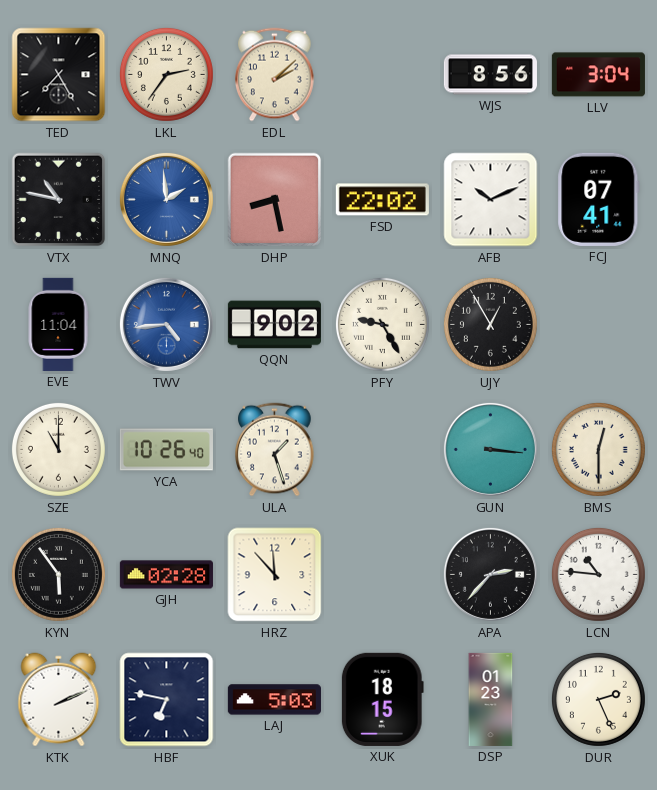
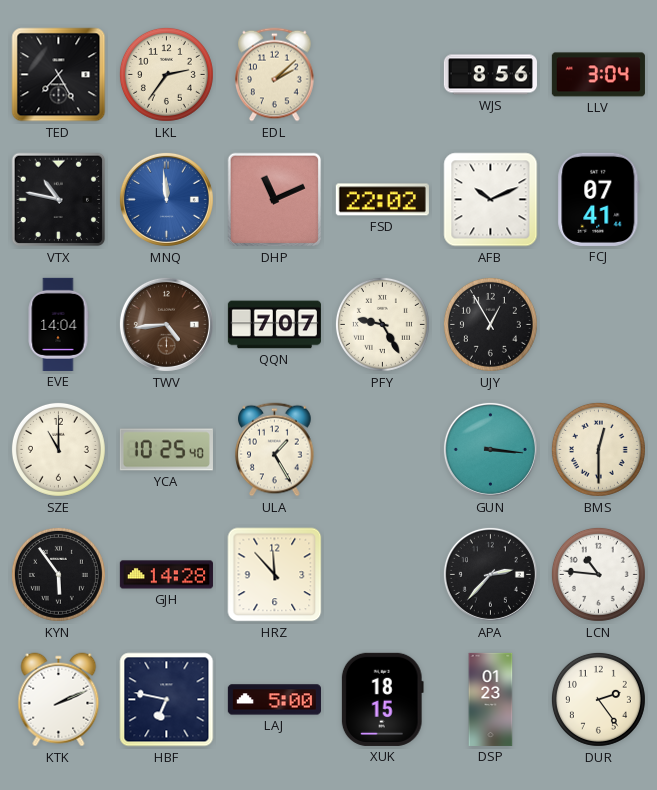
MNQ: 1:59 -> 11:59
DHP: 8:28 -> 11:11
EVE: 11:04 -> 14:04
TWV dial: blue -> brown
QQN: 9:02 -> 7:07
YCA: 10:26 -> 10:25
ULA: 1:27 -> 1:25
GJH: 02:28 -> 14:28
LAJ: 5:03 -> 5:00
DUR: 2:26 -> 2:24
